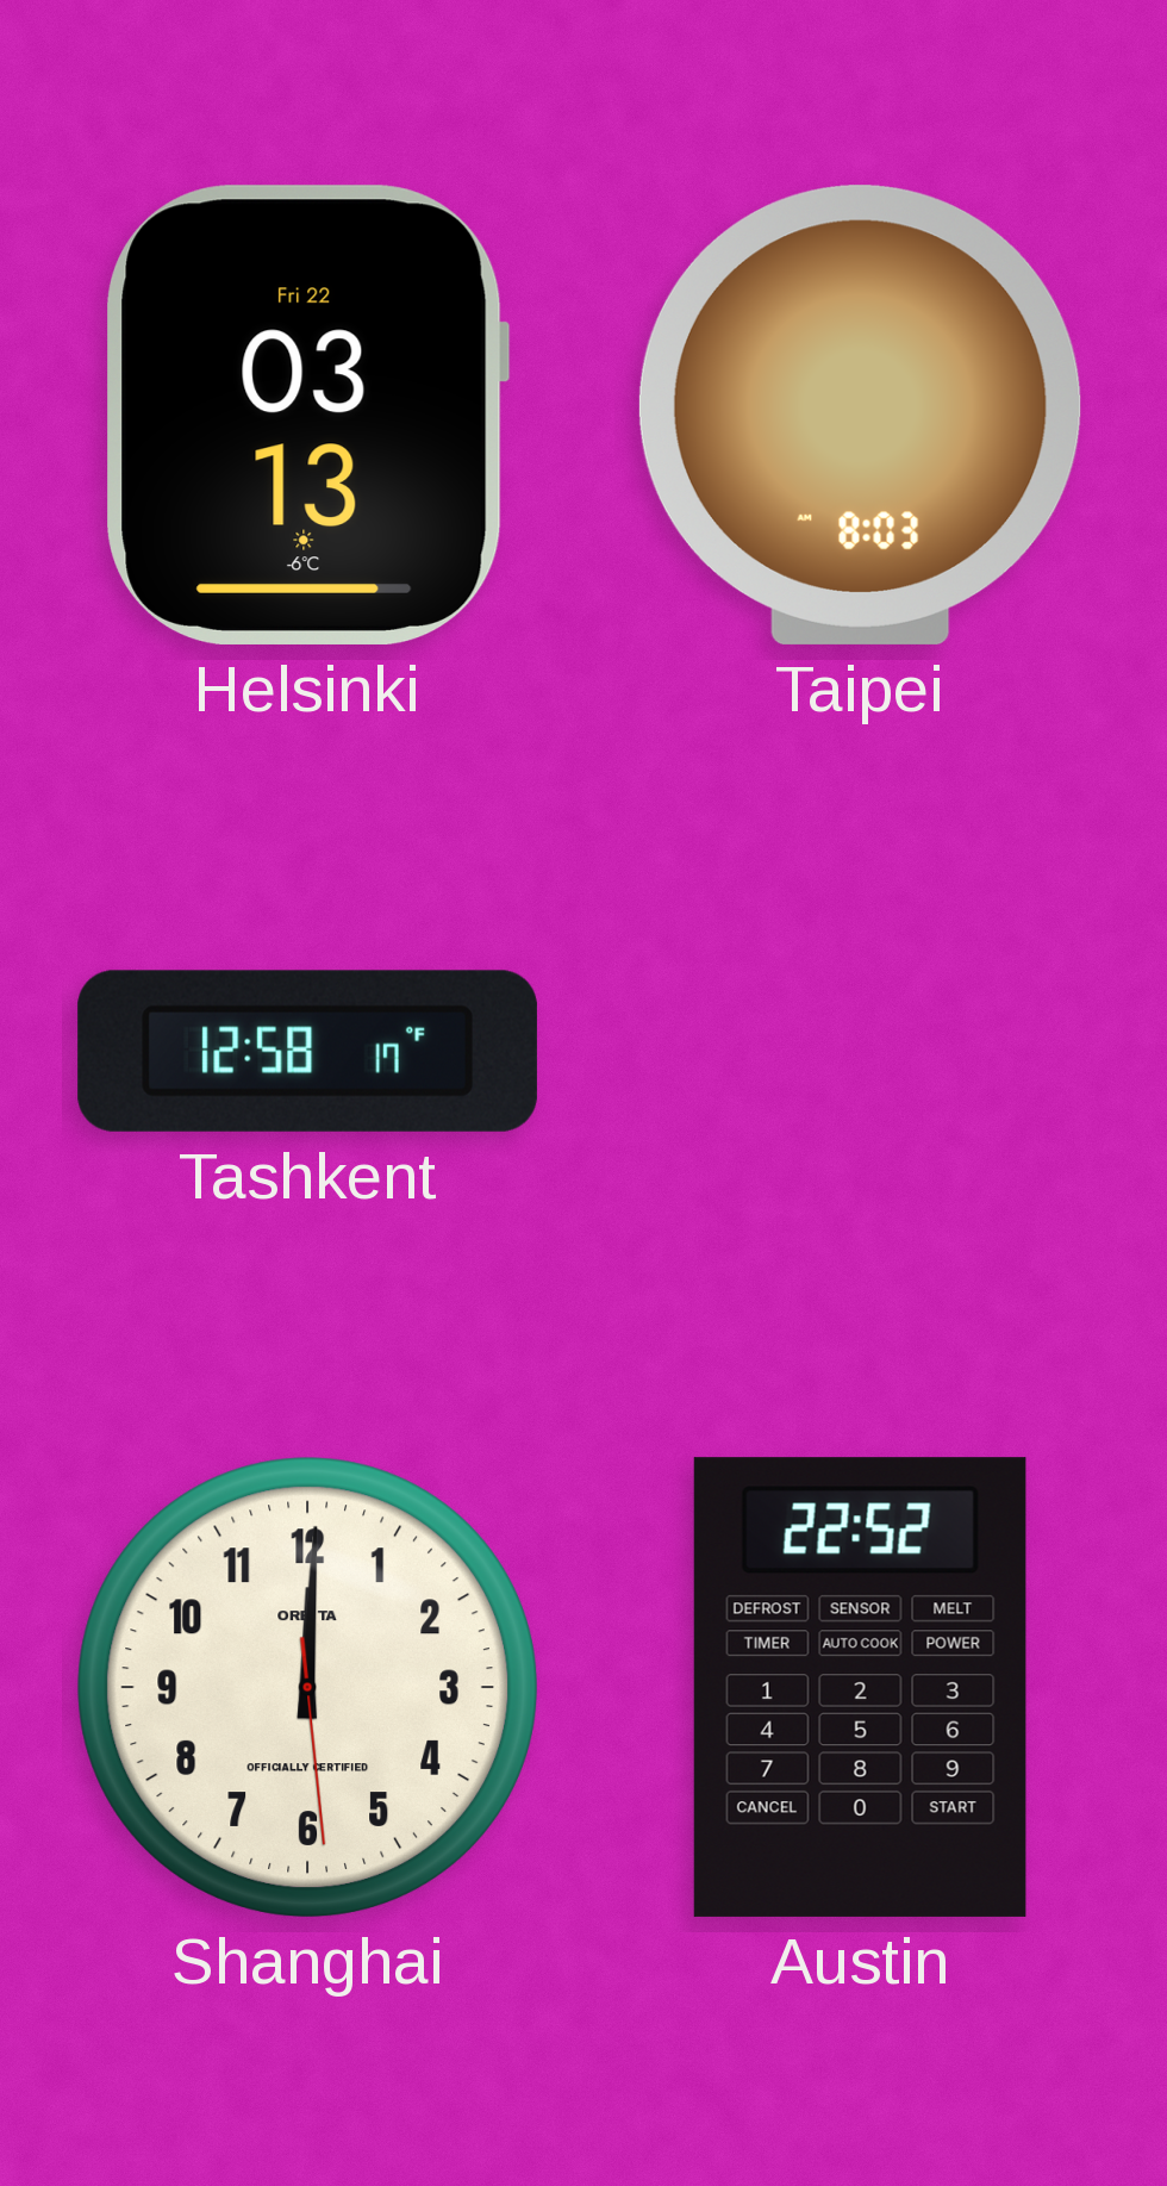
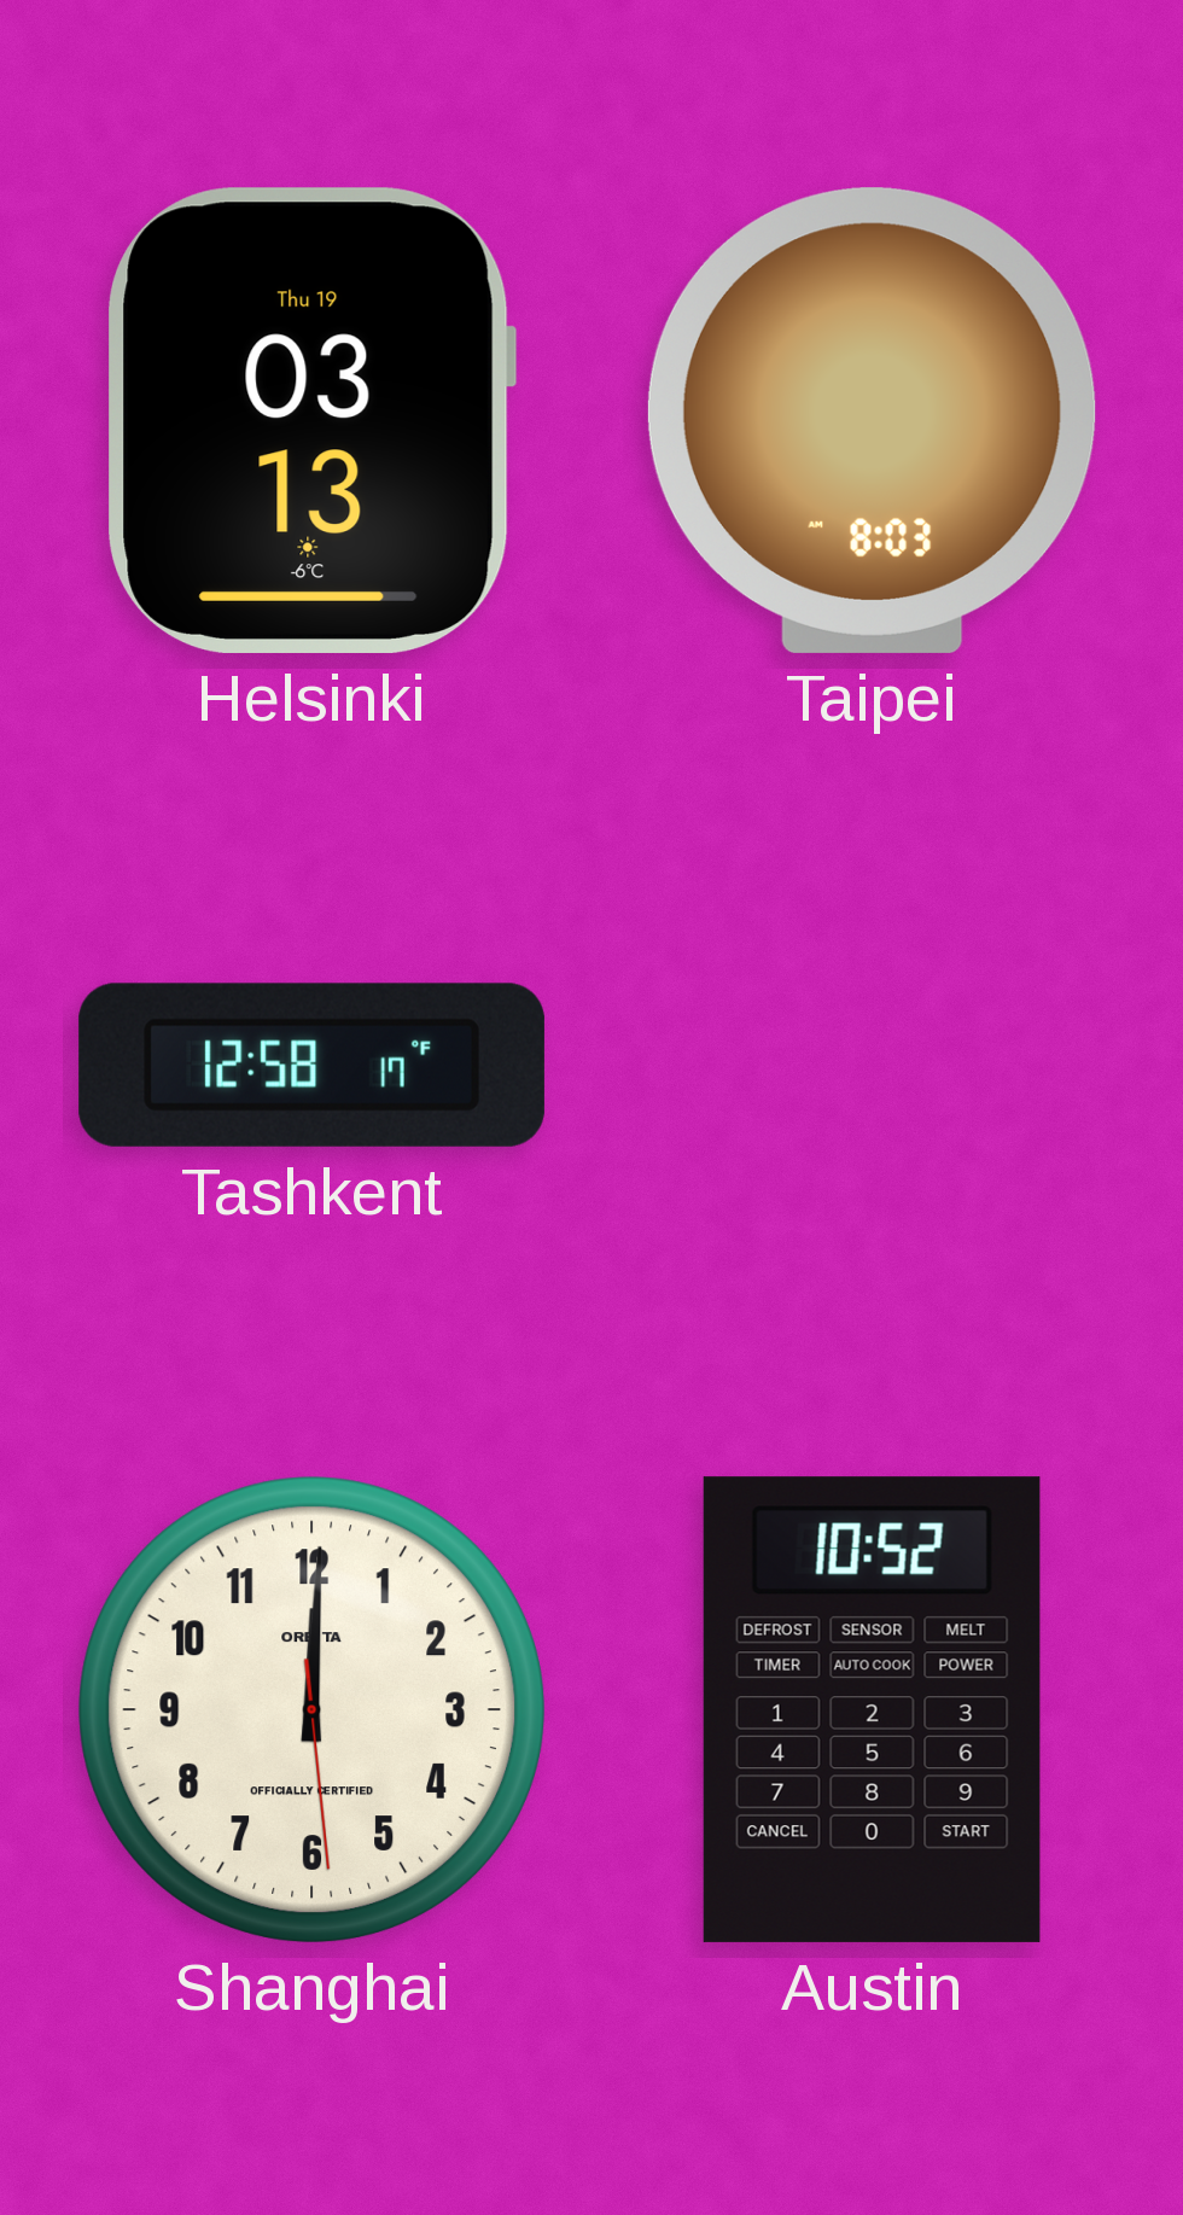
Helsinki date: Fri 22 -> Thu 19
Austin: 22:52 -> 10:52
